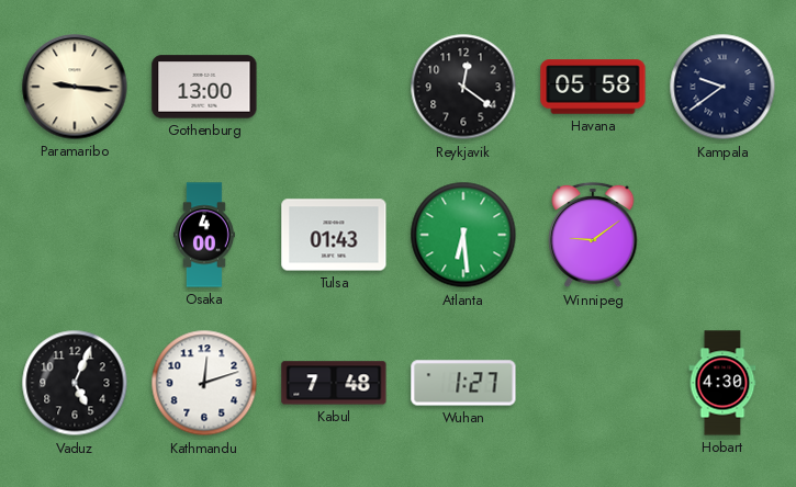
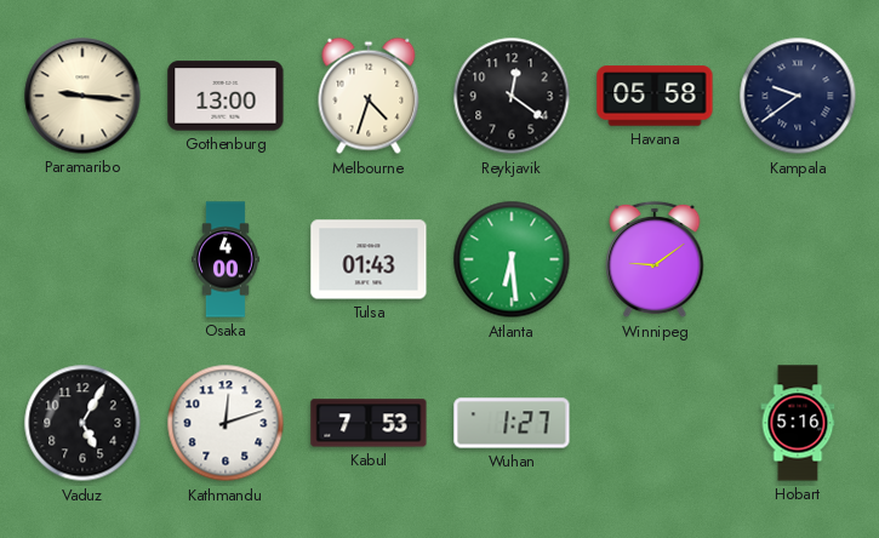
Melbourne: none -> 4:33
Vaduz: 5:04 -> 5:05
Kabul: 7:48 -> 7:53
Hobart: 4:30 -> 5:16
